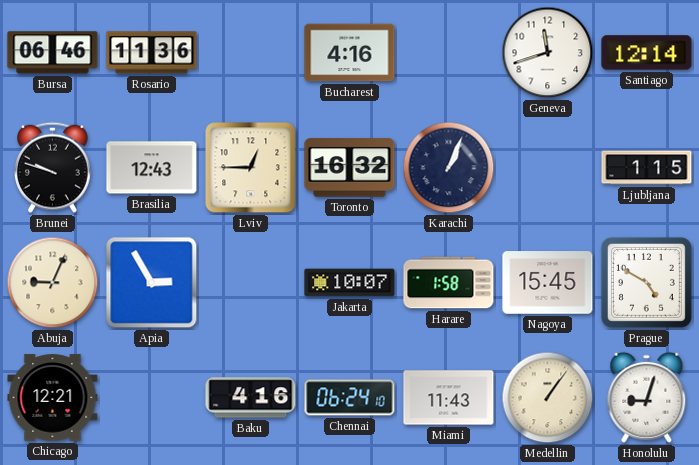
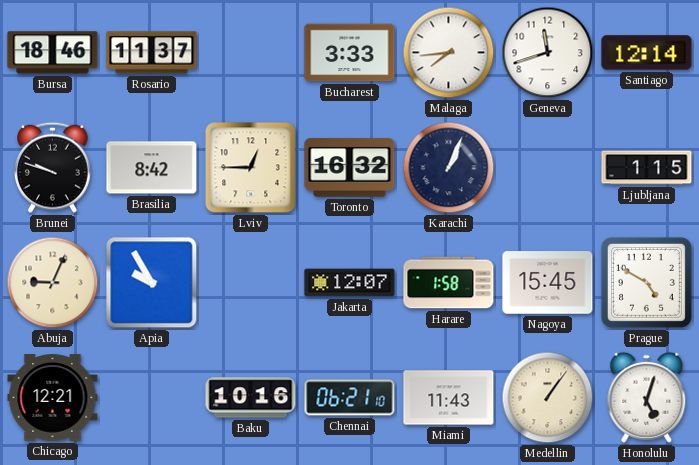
Bursa: 06:46 -> 18:46
Rosario: 11:36 -> 11:37
Bucharest: 4:16 -> 3:33
Malaga: none -> 7:44
Brasilia: 12:43 -> 8:42
Apia: 2:55 -> 9:55
Jakarta: 10:07 -> 12:07
Baku: 4:16 -> 10:16
Chennai: 06:24 -> 06:21
Honolulu: 9:03 -> 5:03
